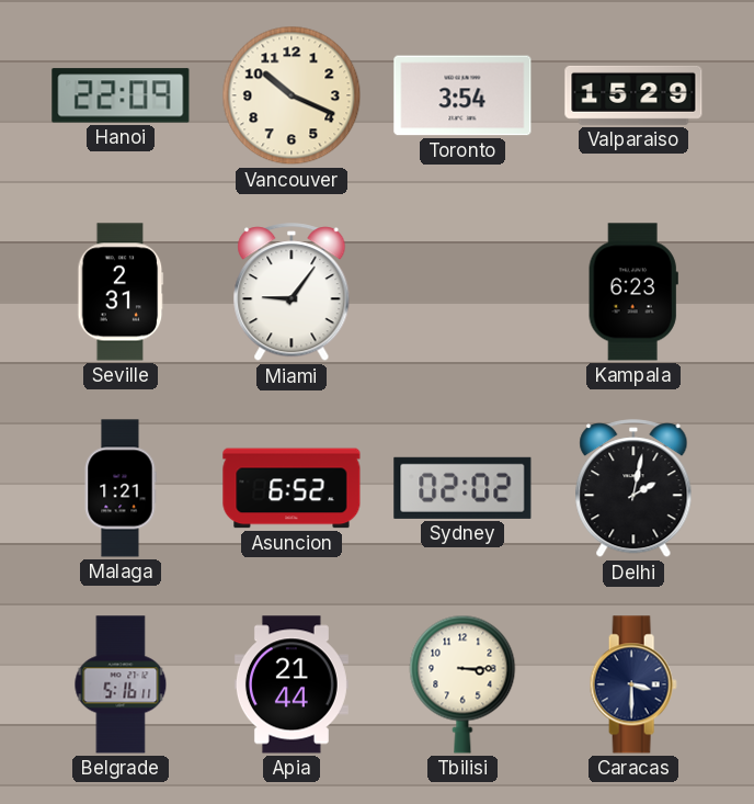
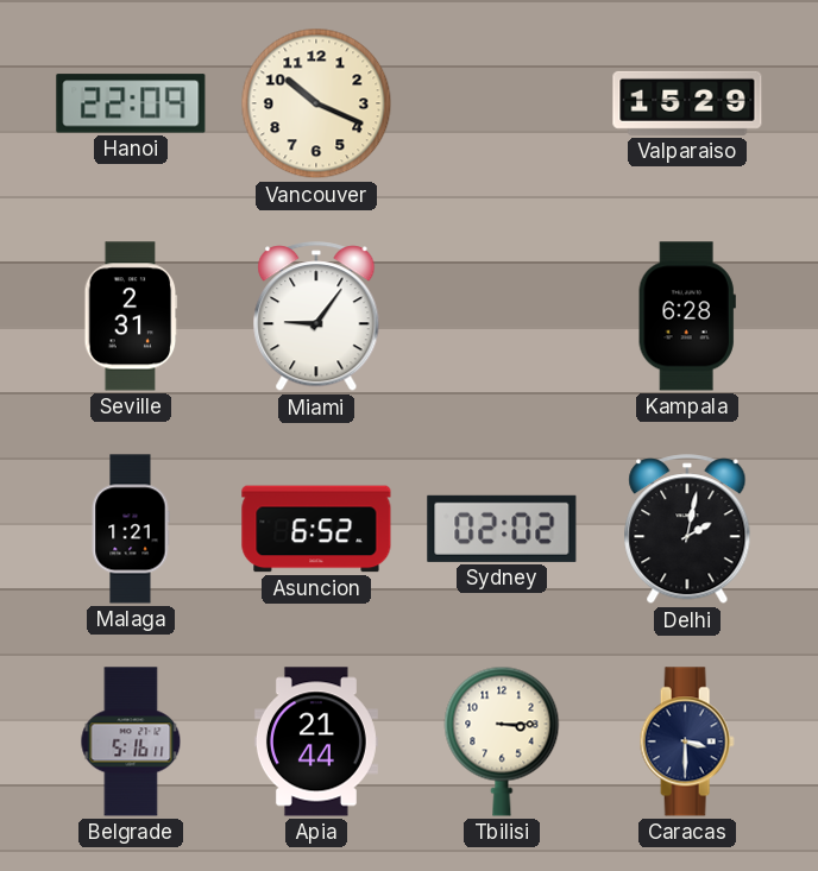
Toronto: 3:54 -> none
Kampala: 6:23 -> 6:28
